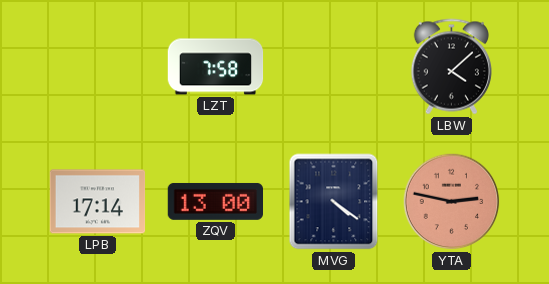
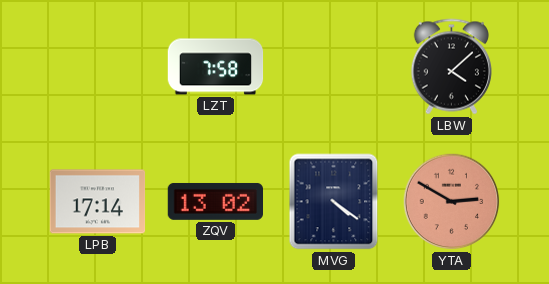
ZQV: 13:00 -> 13:02
YTA: 2:47 -> 2:50
